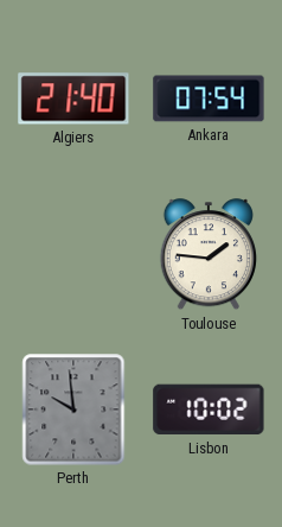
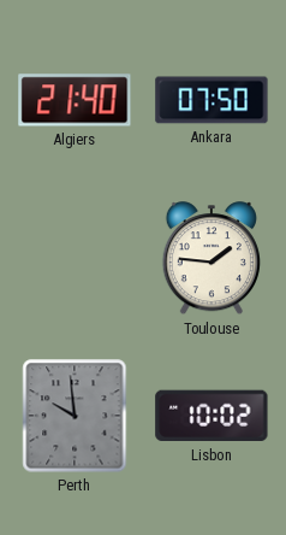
Ankara: 07:54 -> 07:50
